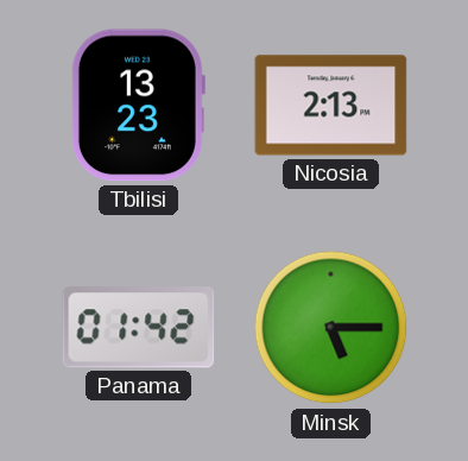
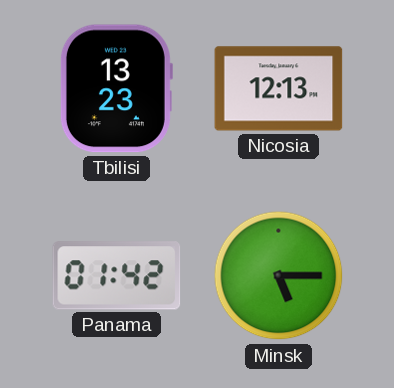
Nicosia: 2:13 -> 12:13
